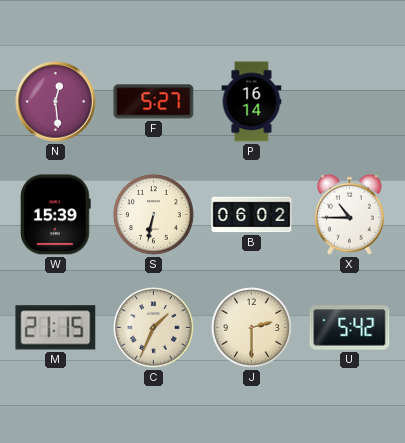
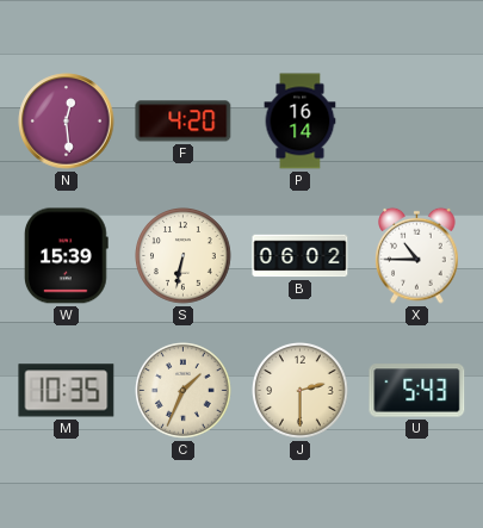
F: 5:27 -> 4:20
M: 21:15 -> 10:35
U: 5:42 -> 5:43
